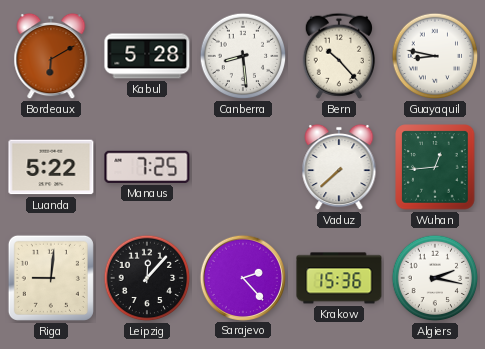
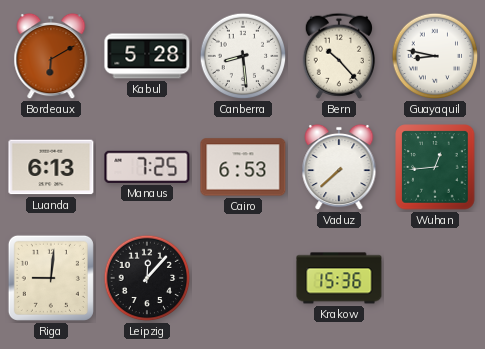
Luanda: 5:22 -> 6:13
Cairo: none -> 6:53
Sarajevo: 2:23 -> none
Algiers: 2:17 -> none
